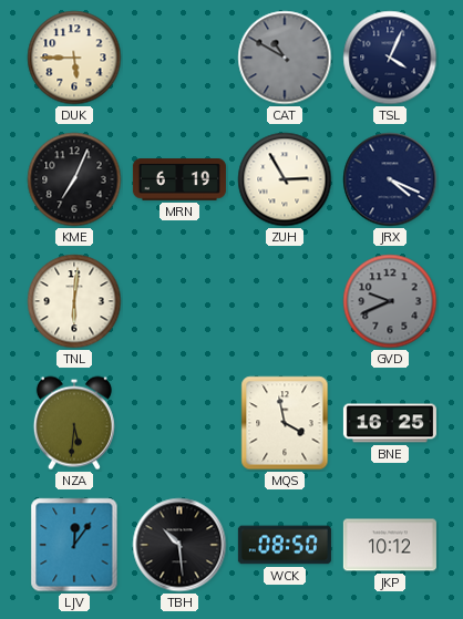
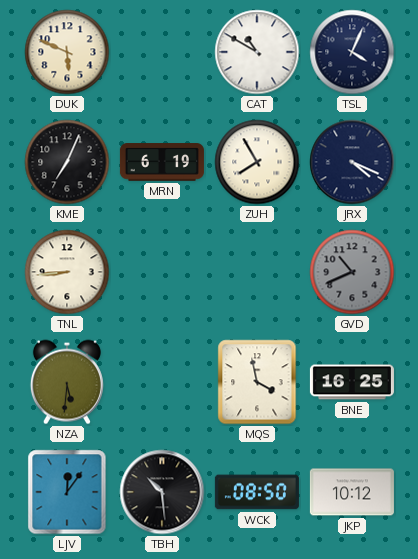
DUK: 5:45 -> 5:49
CAT dial: grey -> white
ZUH: 2:55 -> 7:55
TNL: 6:01 -> 8:44
GVD: 9:41 -> 10:41
